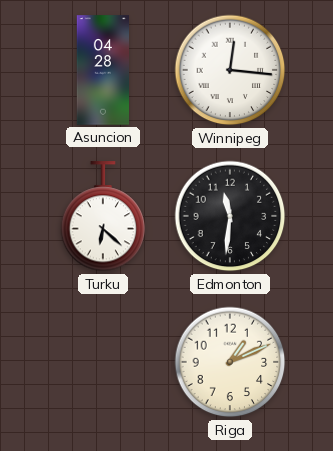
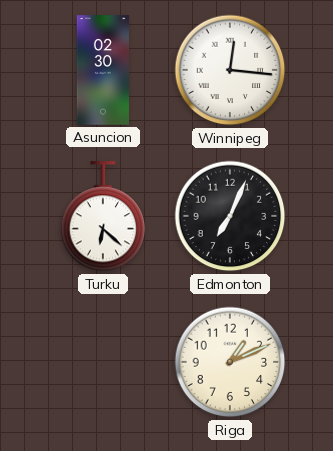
Asuncion: 04:28 -> 02:30
Edmonton: 11:31 -> 7:04
